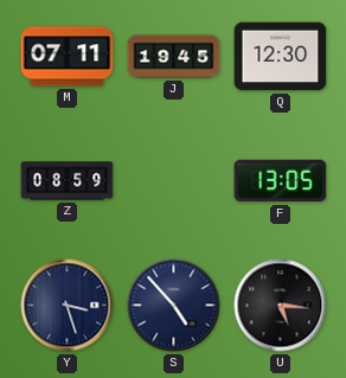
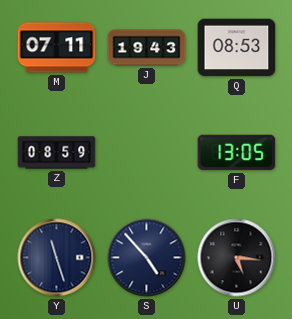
J: 19:45 -> 19:43
Q: 12:30 -> 08:53
Y: 3:27 -> 11:27
